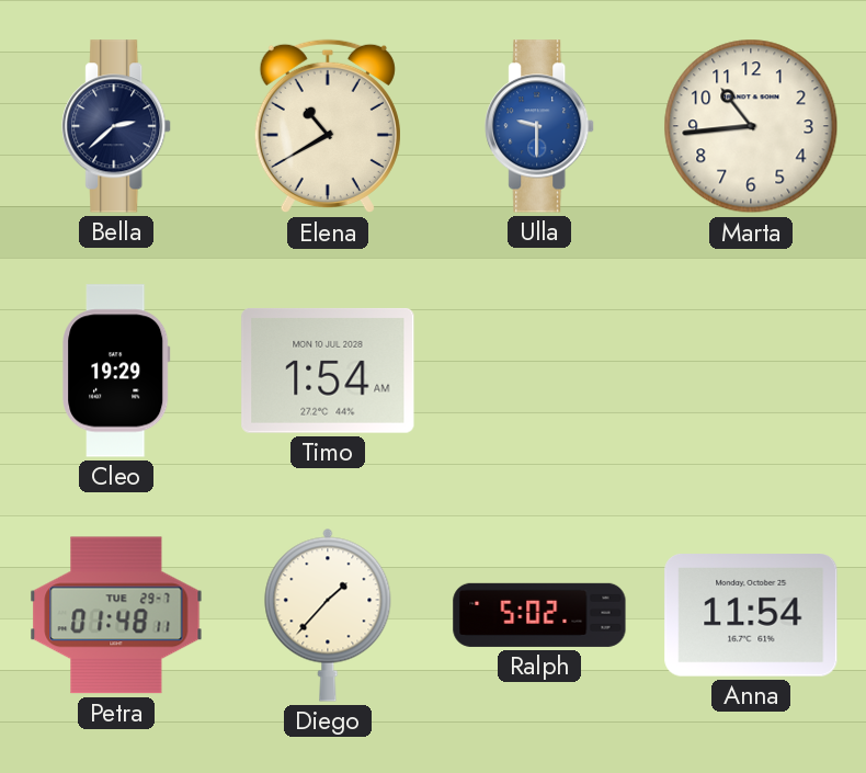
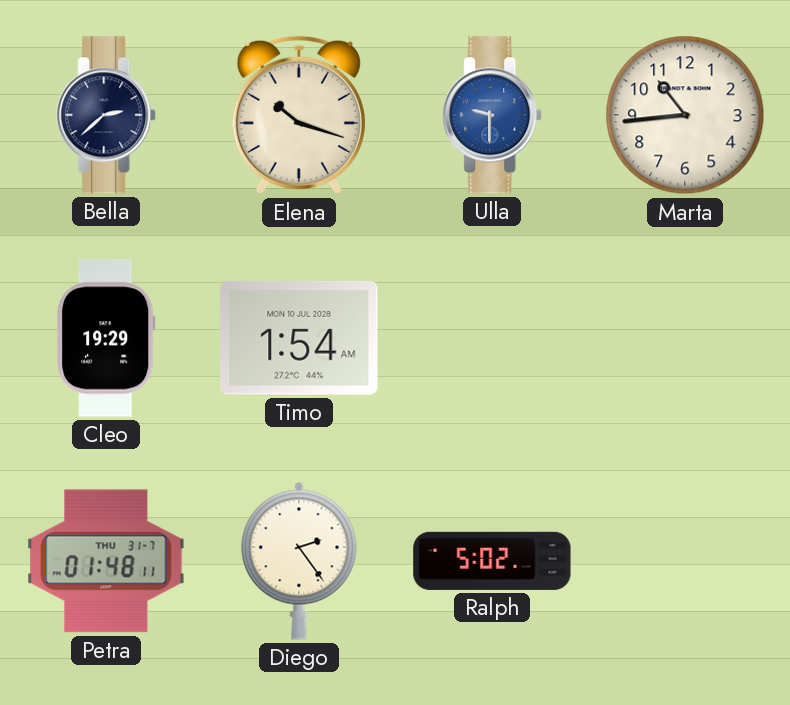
Elena: 10:40 -> 10:18
Petra date: TUE 29-7 -> THU 31-7
Diego: 1:37 -> 2:24
Anna: 11:54 -> none
